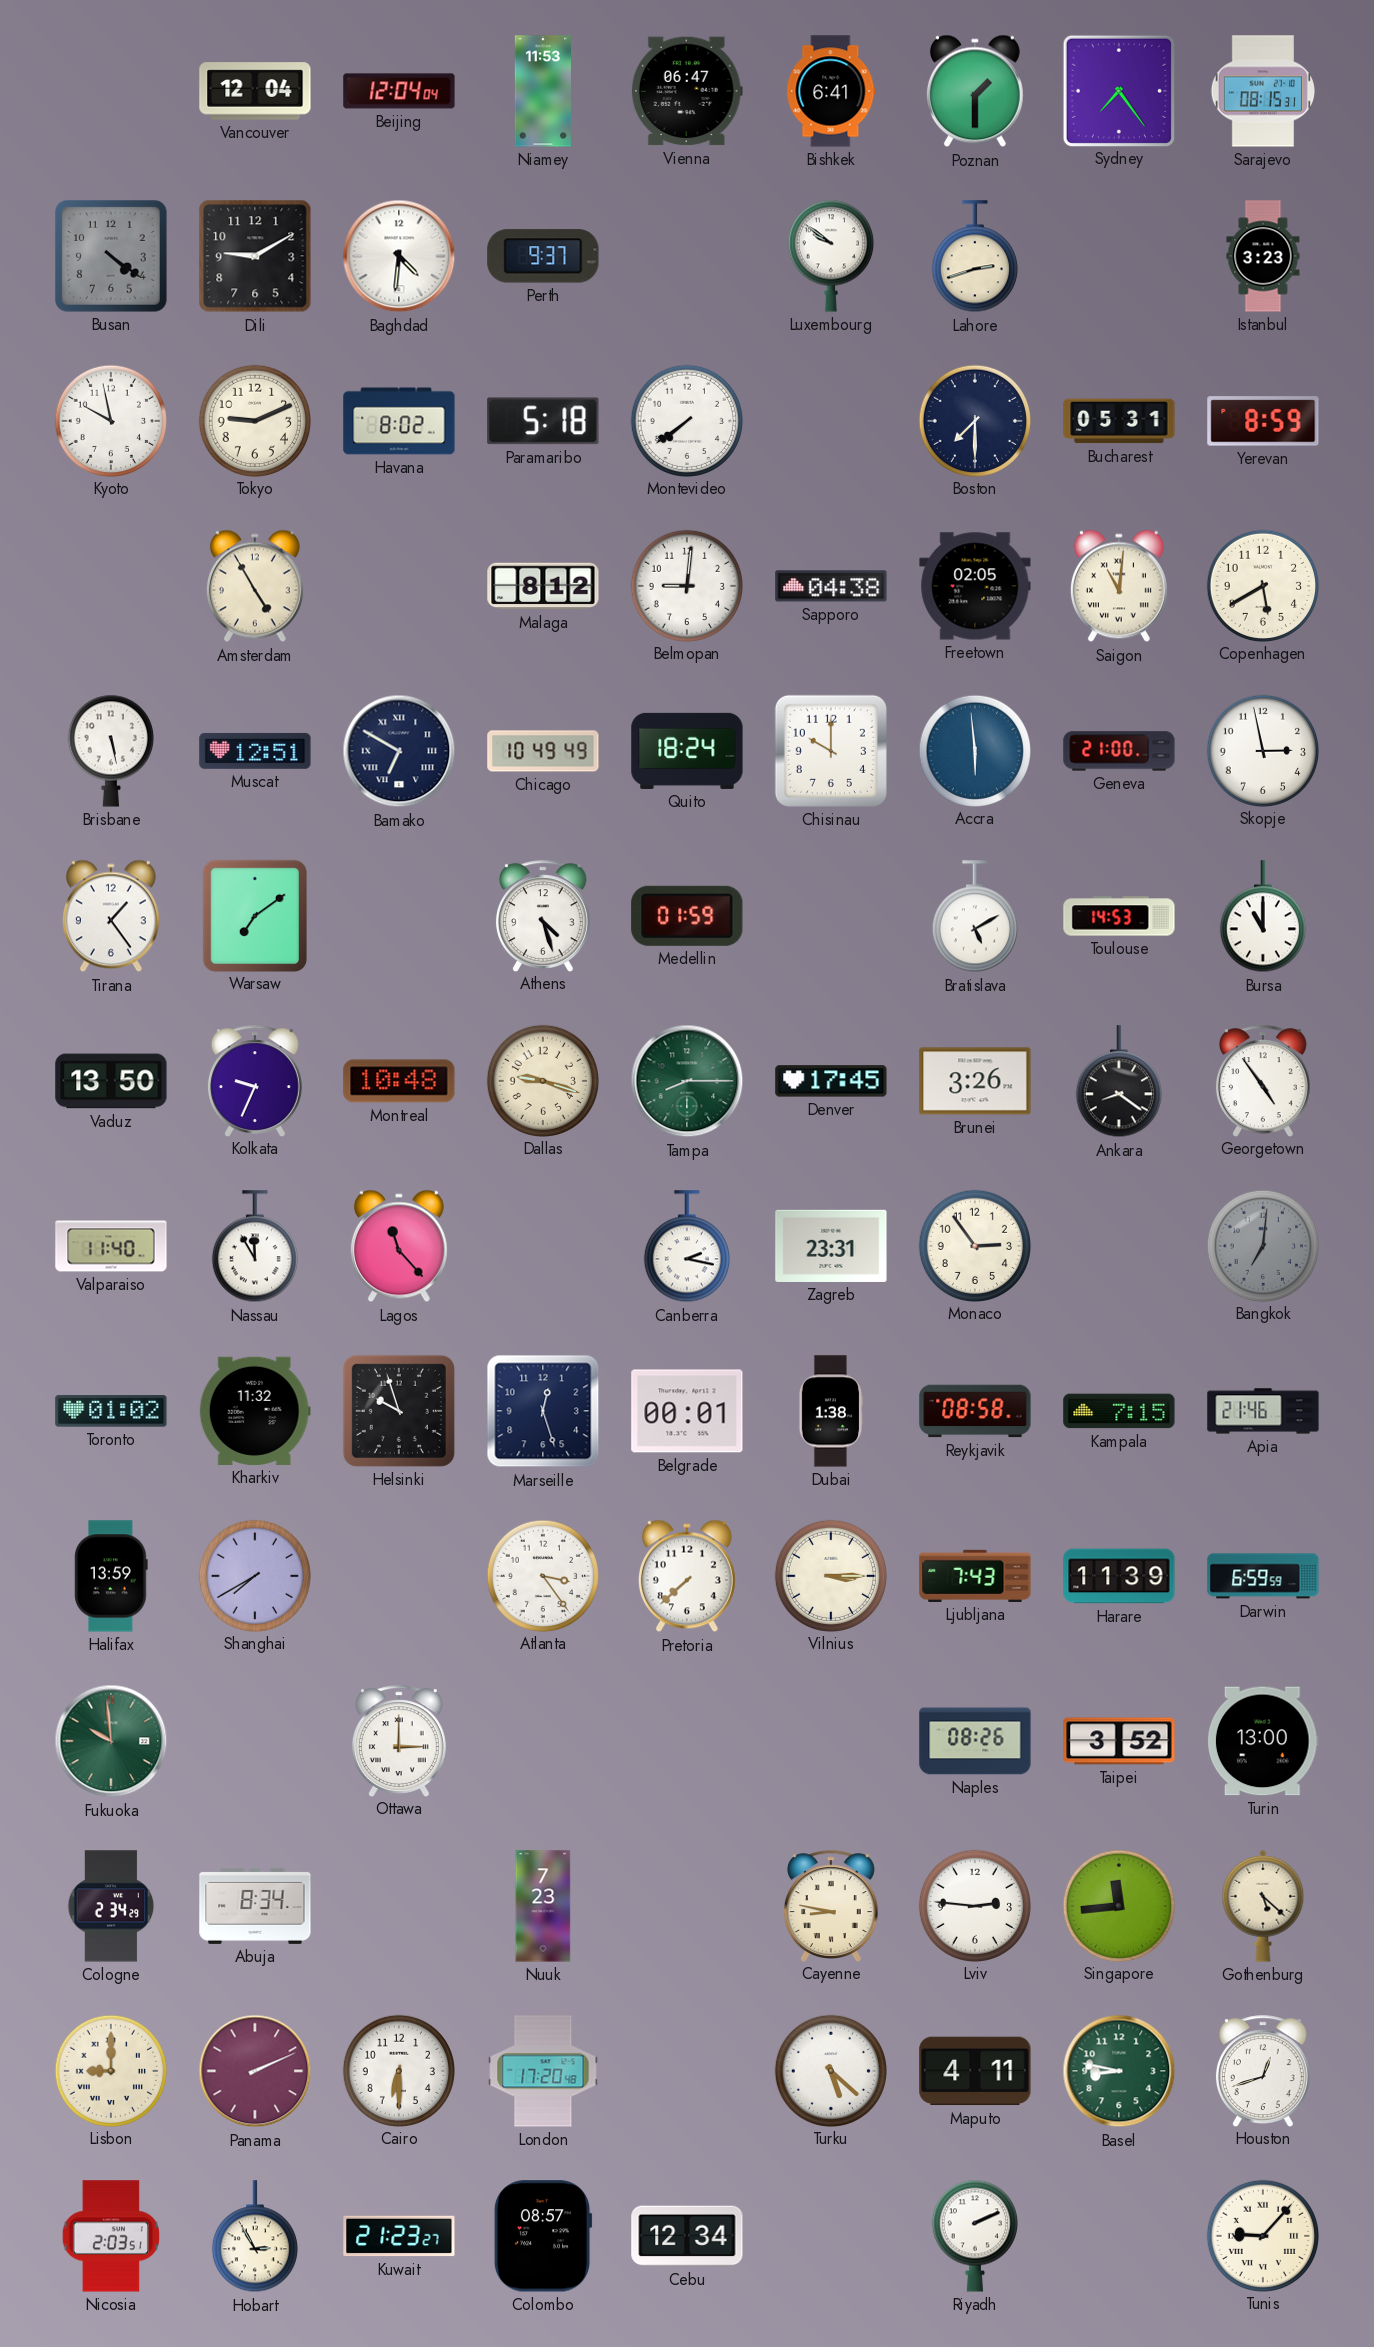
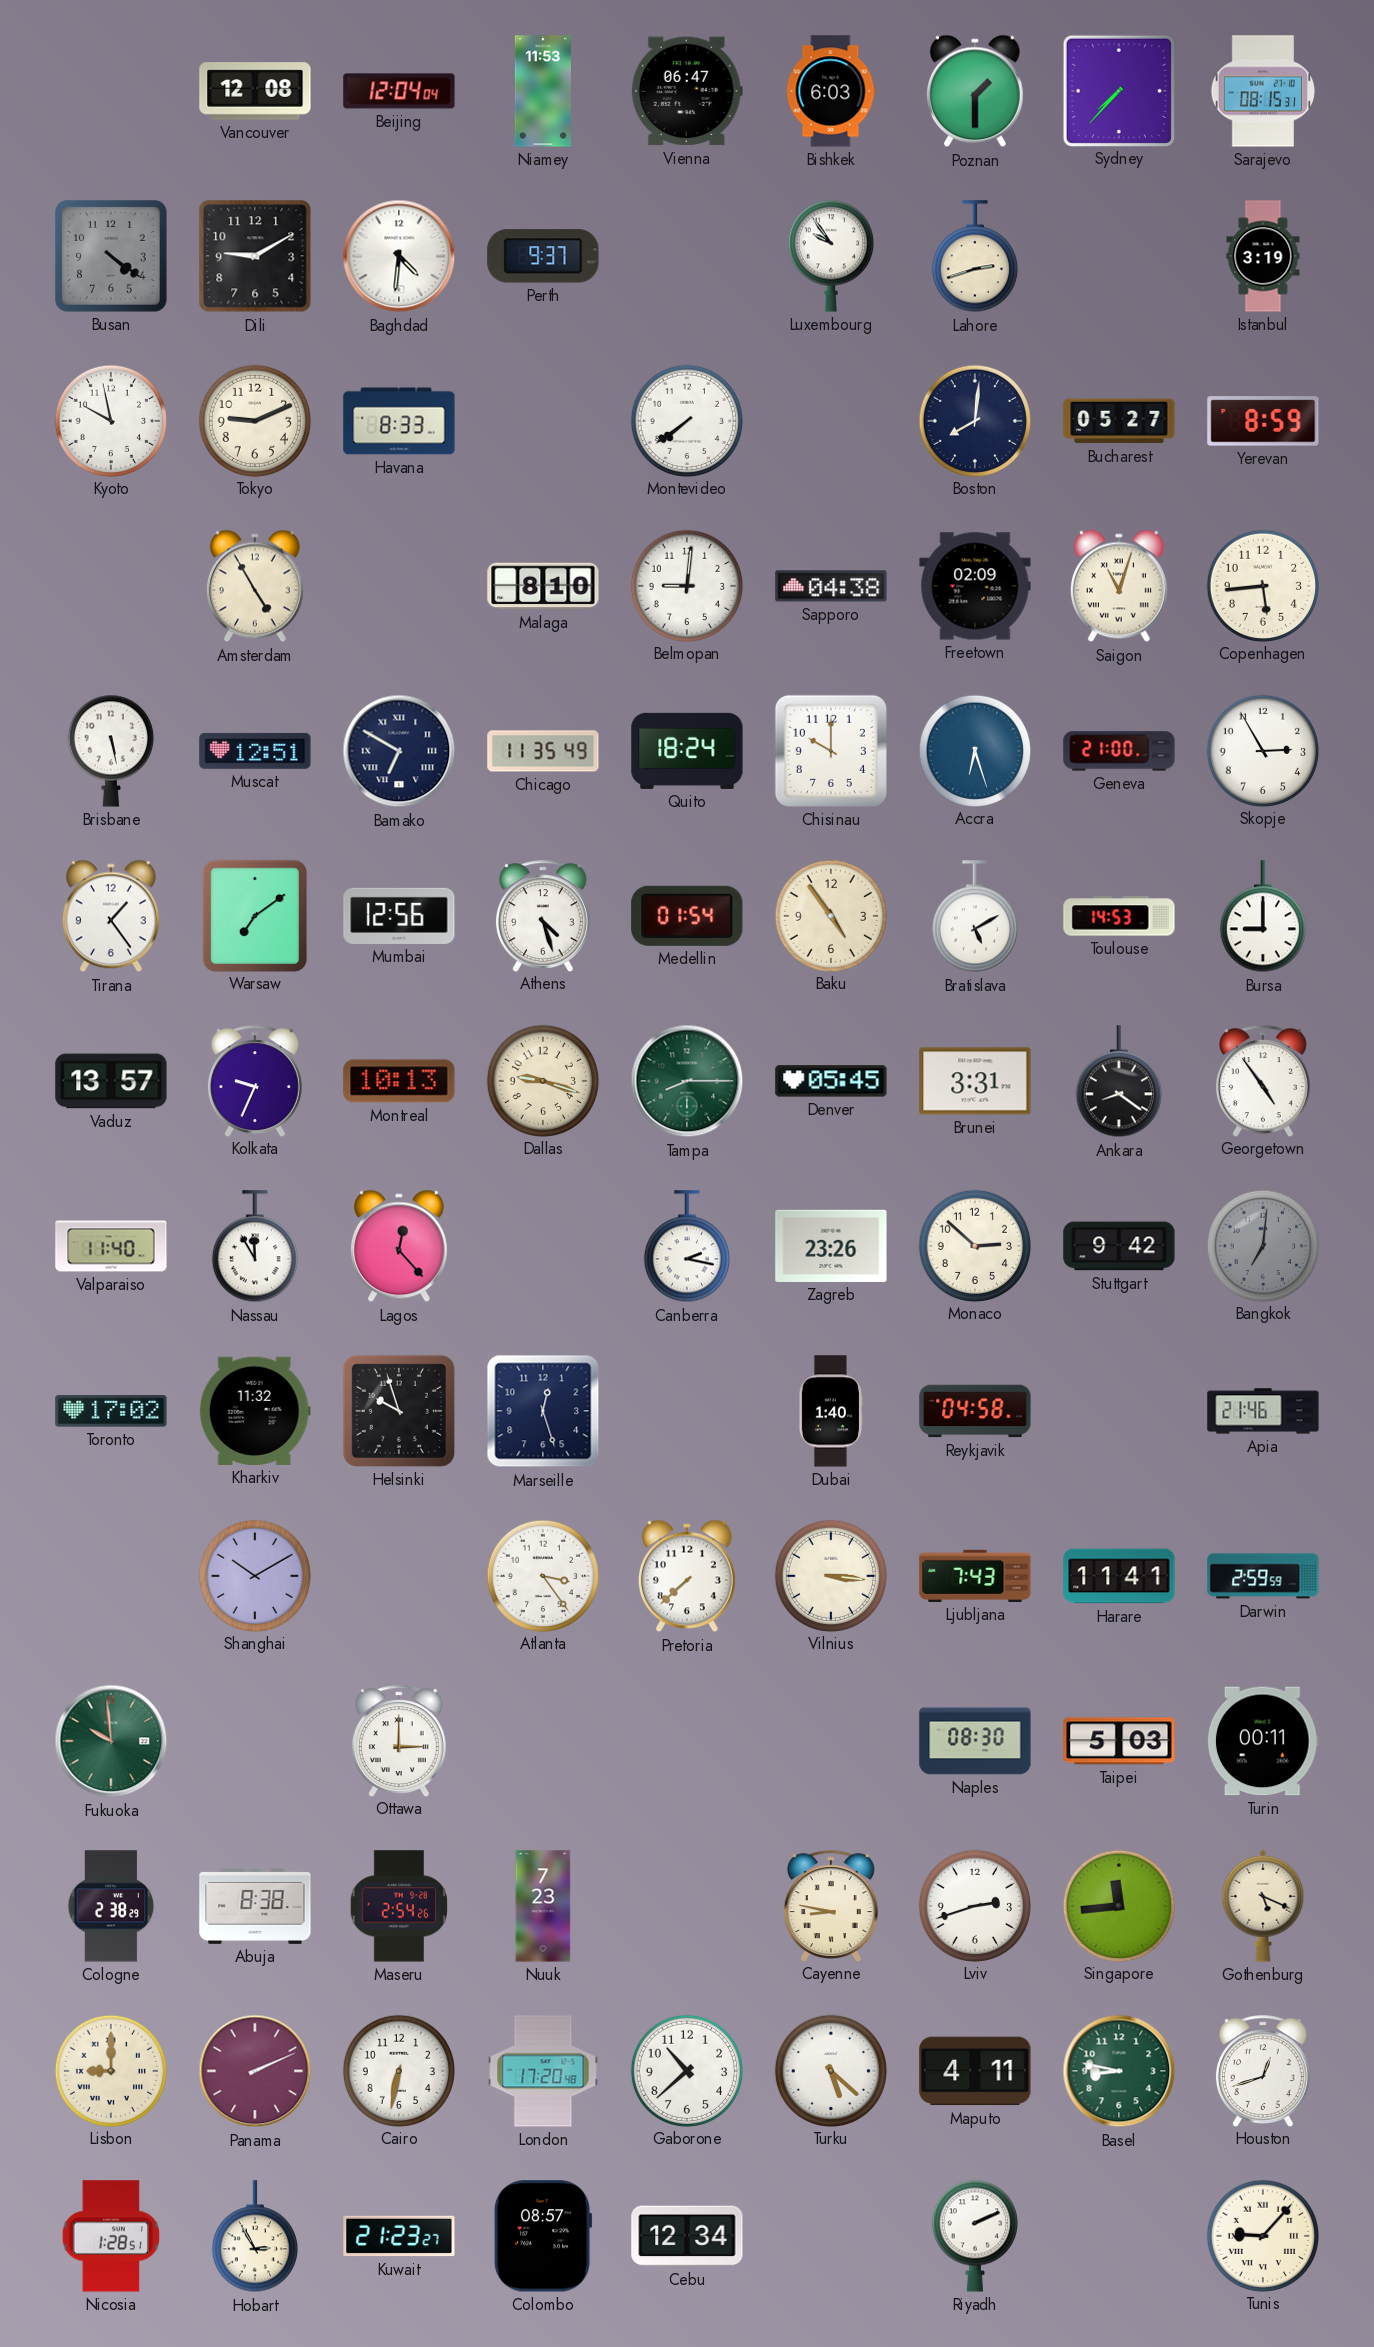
Vancouver: 12:04 -> 12:08
Bishkek: 6:41 -> 6:03
Sydney: 7:24 -> 7:37
Luxembourg: 9:51 -> 9:54
Istanbul: 3:23 -> 3:19
Havana: 8:02 -> 8:33
Paramaribo: 5:18 -> none
Boston: 7:30 -> 8:01
Bucharest: 05:31 -> 05:27
Malaga: 8:12 -> 8:10
Freetown: 02:05 -> 02:09
Saigon: 11:01 -> 11:03
Copenhagen: 5:40 -> 5:44
Chicago: 10:49 -> 11:35
Accra: 5:59 -> 6:27
Skopje: 2:58 -> 2:55
Mumbai: none -> 12:56
Medellin: 01:59 -> 01:54
Baku: none -> 4:54
Bursa: 11:00 -> 9:00
Vaduz: 13:50 -> 13:57
Montreal: 10:48 -> 10:13
Denver: 17:45 -> 05:45
Brunei: 3:26 -> 3:31
Lagos: 11:23 -> 12:23
Zagreb: 23:31 -> 23:26
Monaco: 2:54 -> 2:52
Stuttgart: none -> 9:42
Toronto: 01:02 -> 17:02
Belgrade: 00:01 -> none
Dubai: 1:38 -> 1:40
Reykjavik: 08:58 -> 04:58
Kampala: 7:15 -> none
Halifax: 13:59 -> none
Shanghai: 7:40 -> 10:10
Vilnius: 3:15 -> 3:16
Harare: 11:39 -> 11:41
Darwin: 6:59 -> 2:59
Naples: 08:26 -> 08:30
Taipei: 3:52 -> 5:03
Turin: 13:00 -> 00:11
Cologne: 2:34 -> 2:38
Abuja: 8:34 -> 8:38
Maseru: none -> 2:54
Lviv: 2:46 -> 2:42
Gothenburg: 5:22 -> 5:19
Cairo: 6:30 -> 6:32
Gaborone: none -> 10:38
Nicosia: 2:03 -> 1:28
